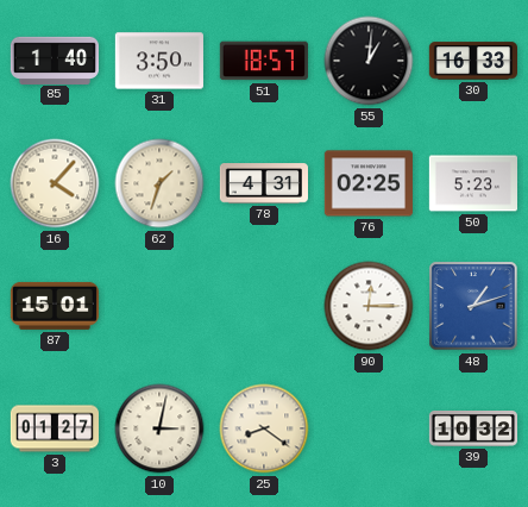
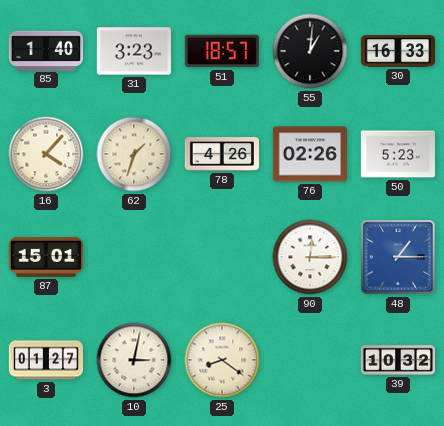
31: 3:50 -> 3:23
78: 4:31 -> 4:26
76: 02:25 -> 02:26
48: 1:12 -> 1:15
